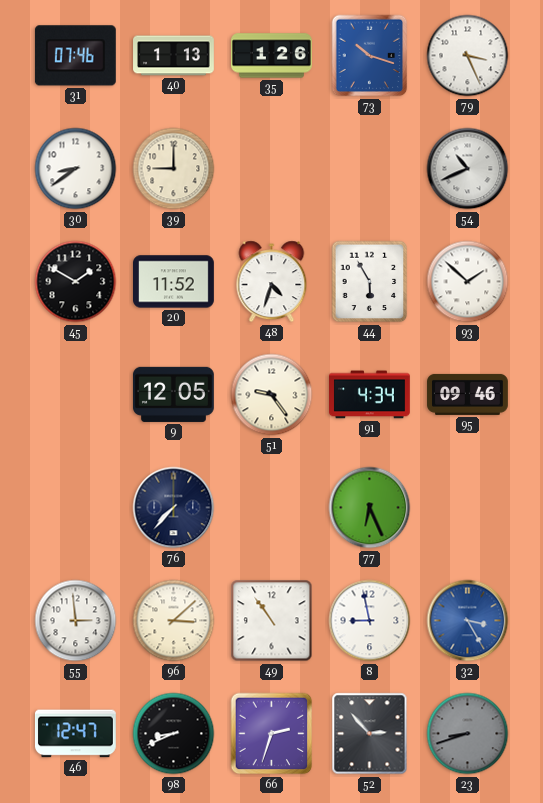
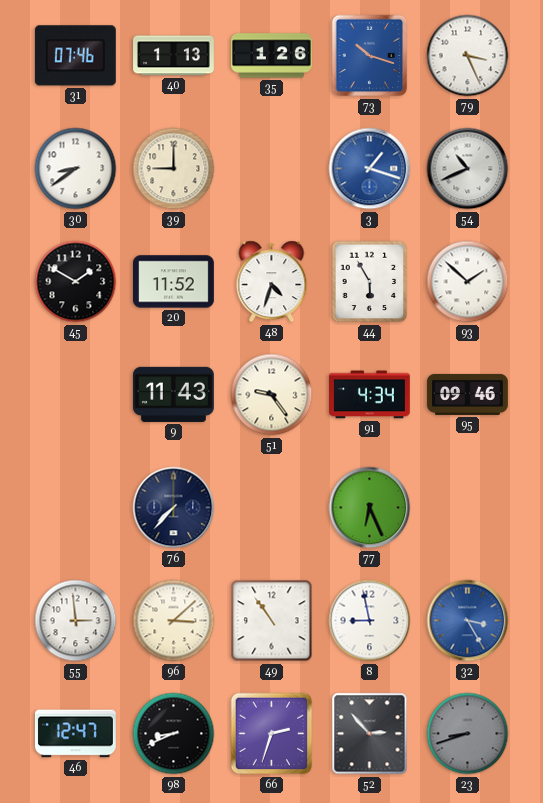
3: none -> 1:18
9: 12:05 -> 11:43
